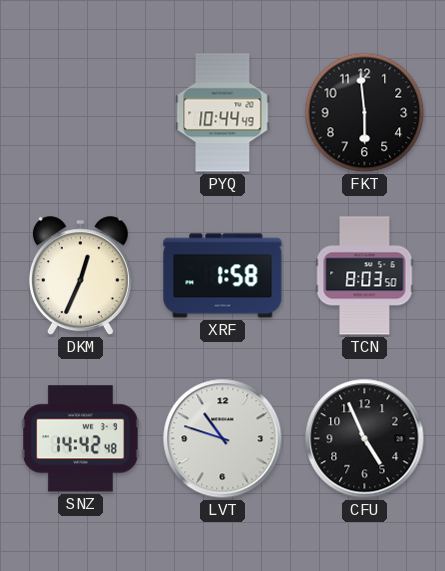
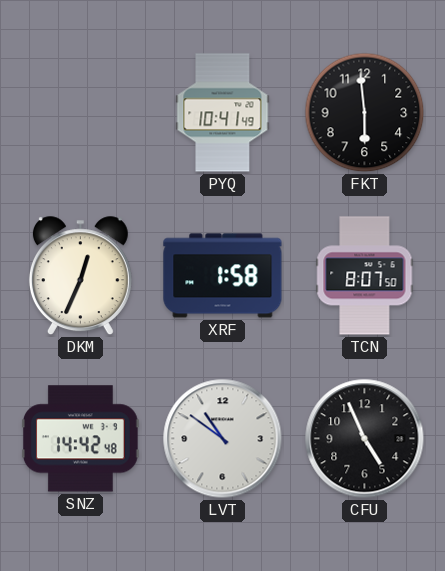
PYQ: 10:44 -> 10:41
TCN: 8:03 -> 8:07
LVT: 10:48 -> 10:51
